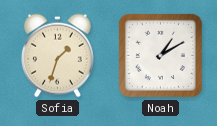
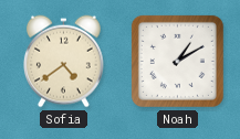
Sofia: 1:33 -> 4:39
